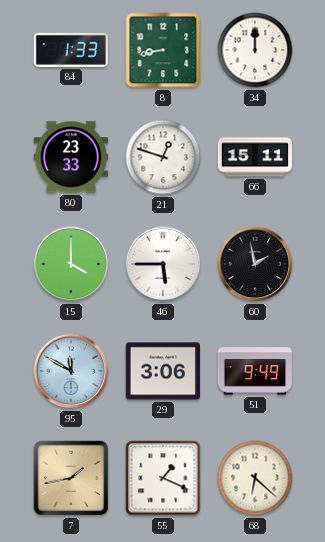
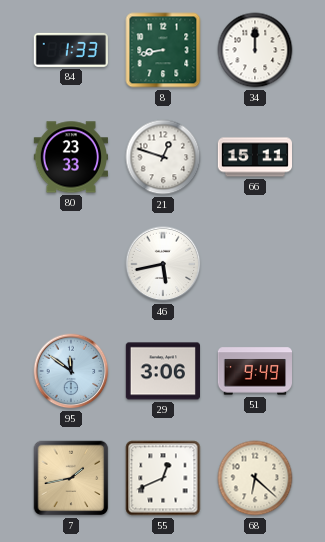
15: 4:00 -> none
46: 5:45 -> 5:43
60: 1:58 -> none
95: 11:50 -> 11:51
55: 1:19 -> 12:41
